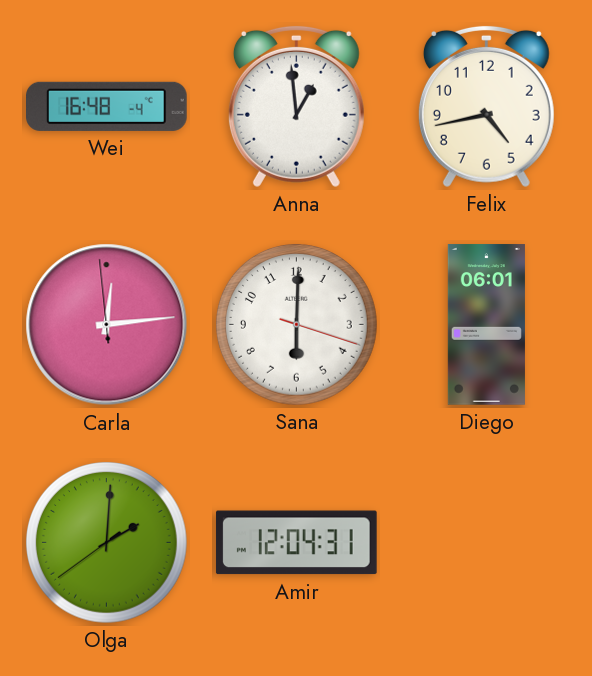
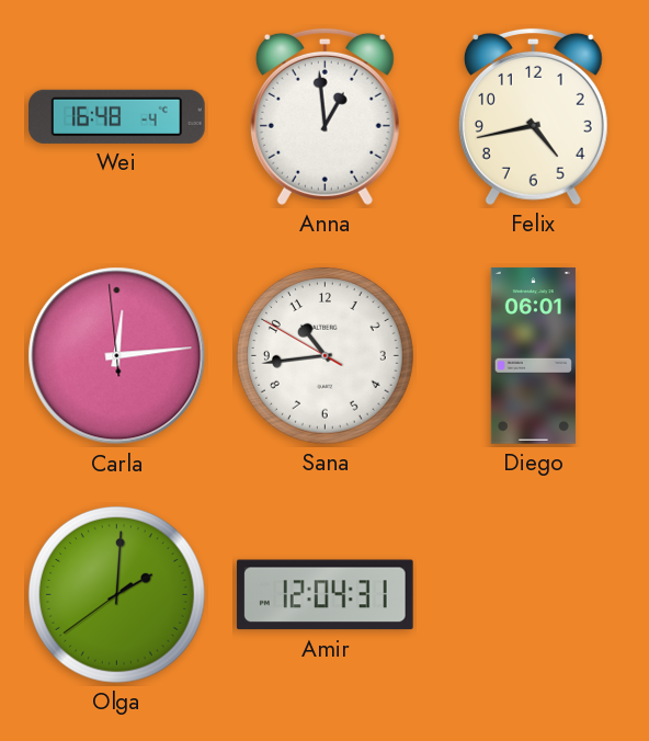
Sana: 6:00 -> 10:43
